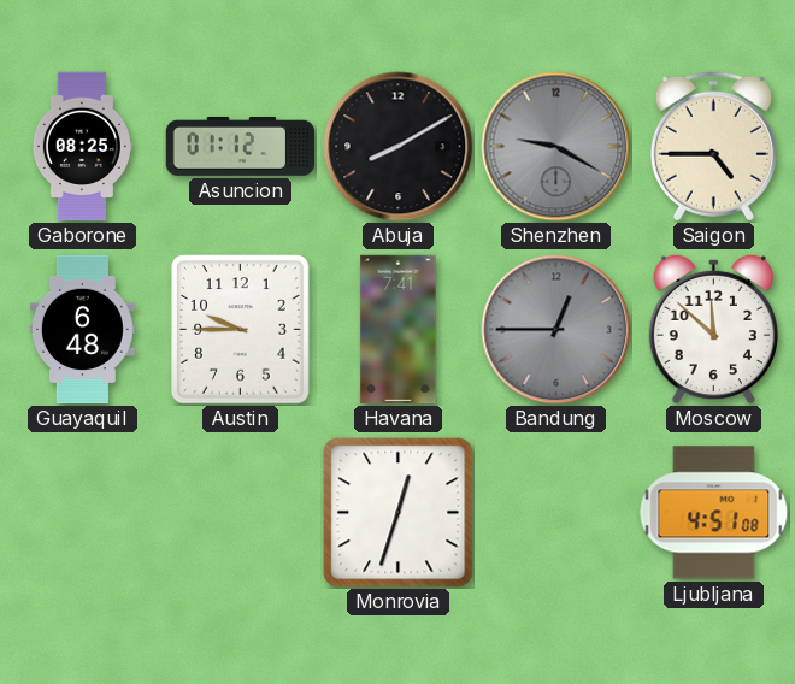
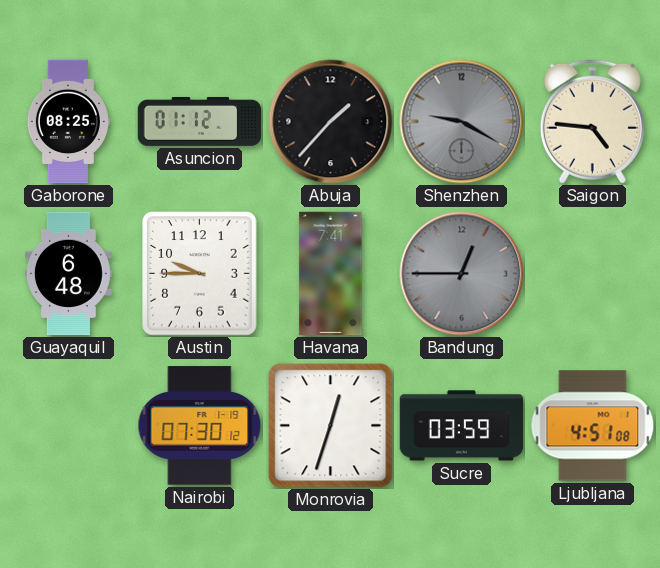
Abuja: 8:10 -> 1:37
Saigon: 4:45 -> 4:46
Moscow: 11:52 -> none
Nairobi: none -> 07:30
Sucre: none -> 03:59
